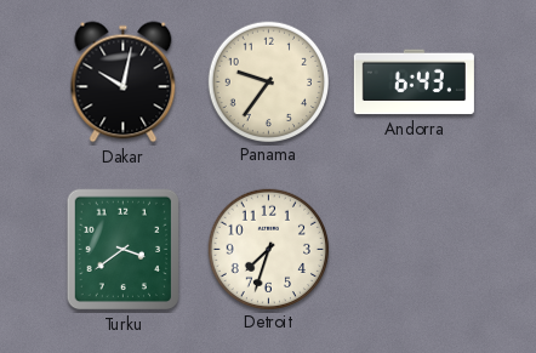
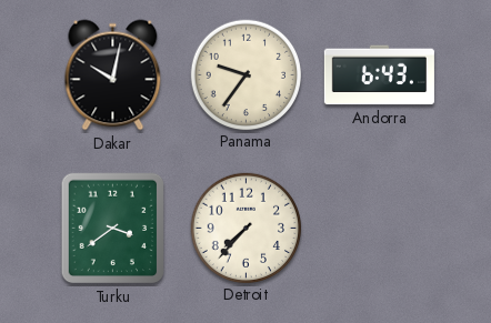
Detroit: 7:33 -> 7:37
